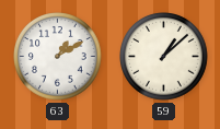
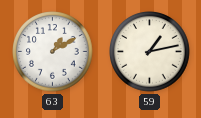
59: 1:08 -> 1:13
